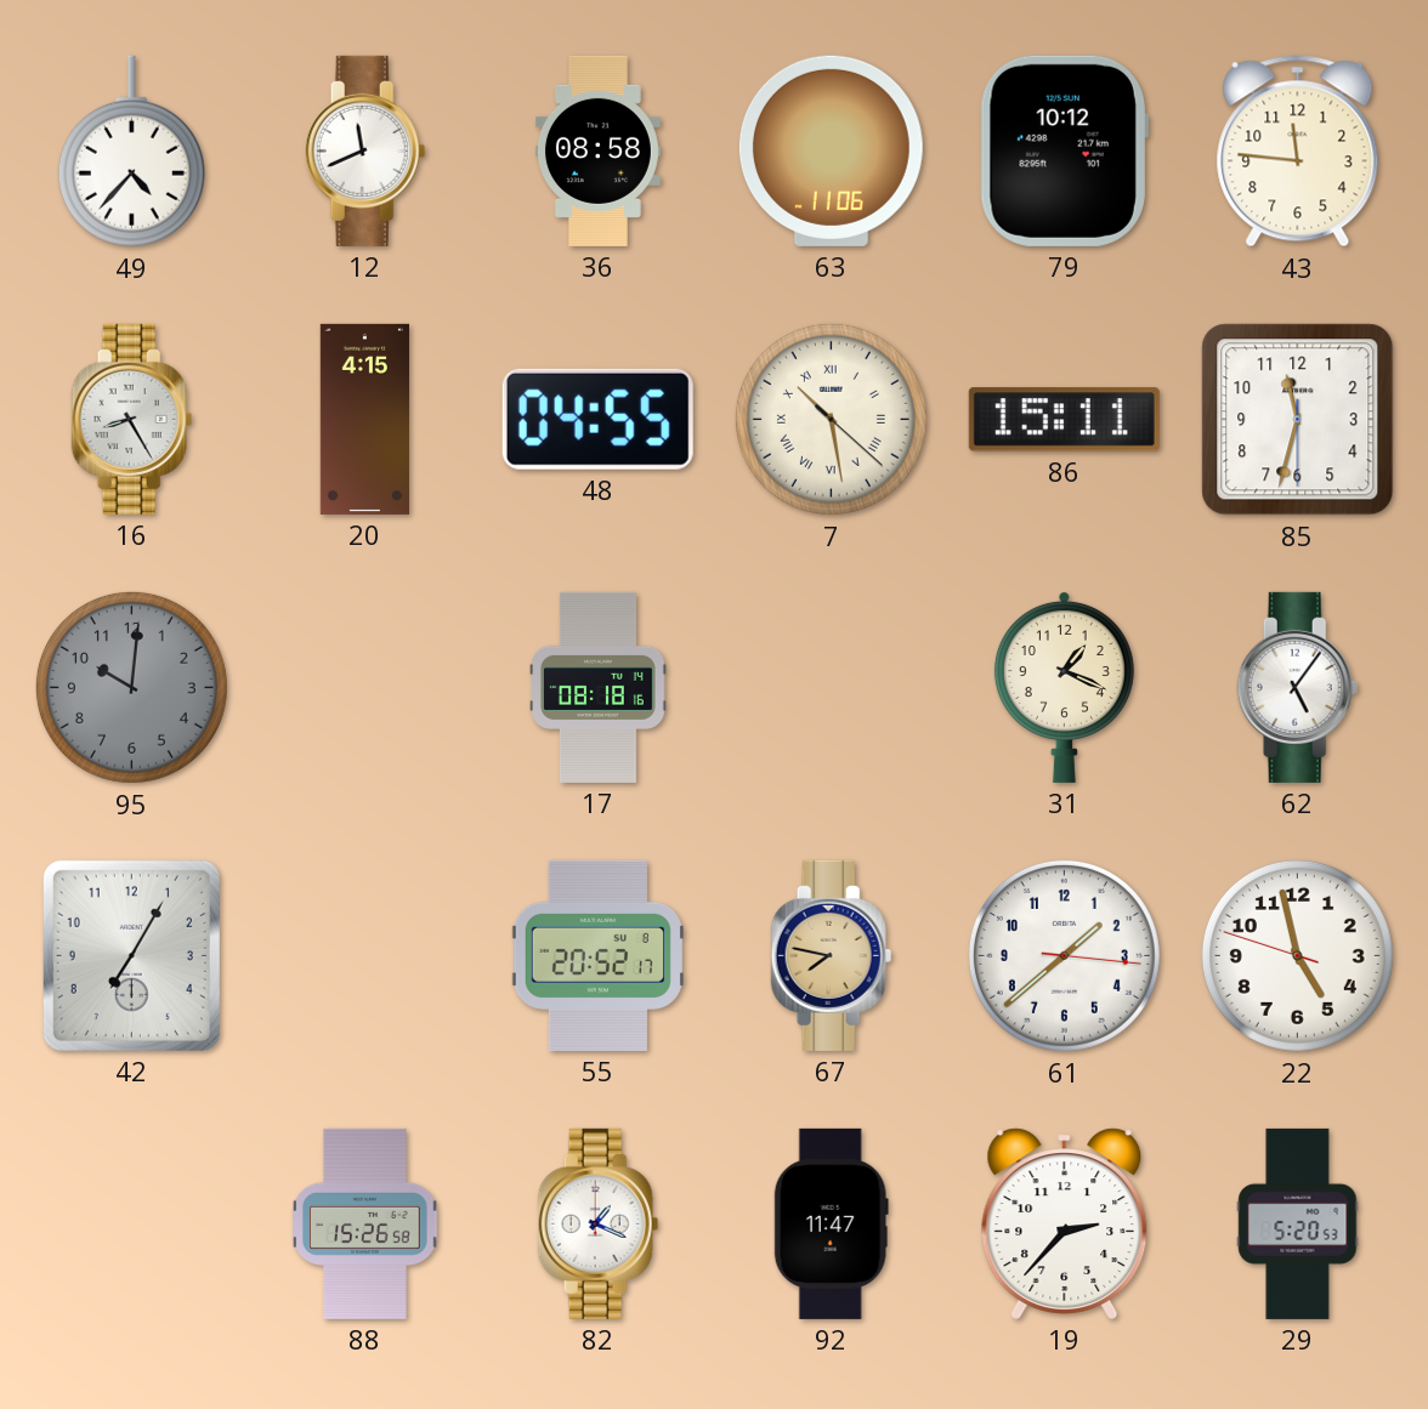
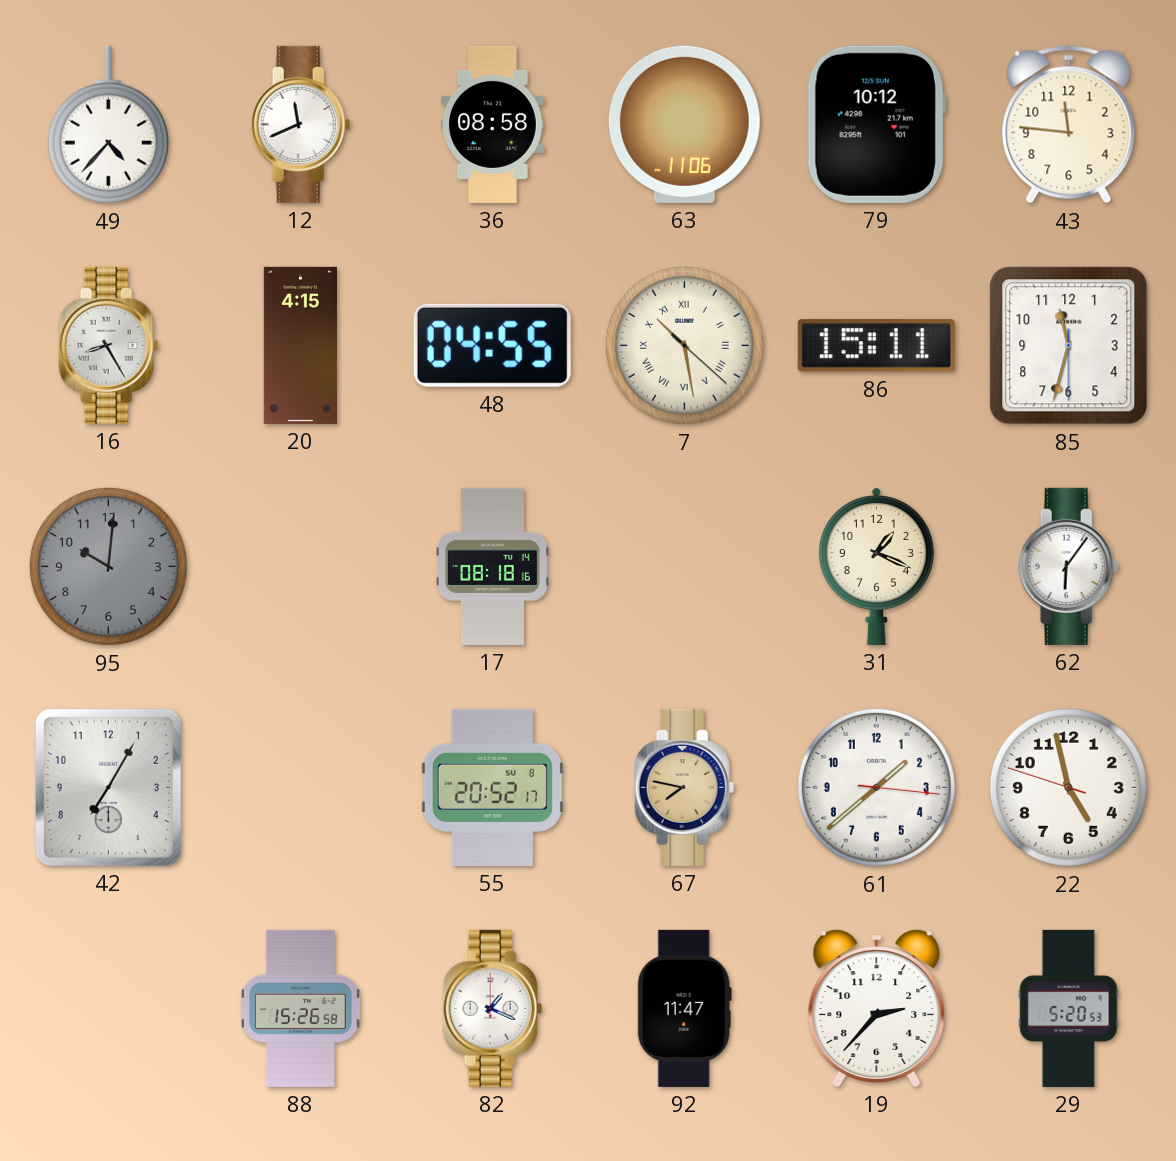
62: 5:06 -> 6:06
